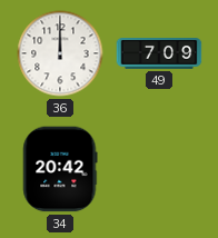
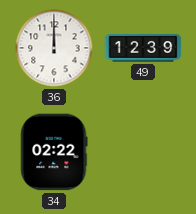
49: 7:09 -> 12:39
34: 20:42 -> 02:22
